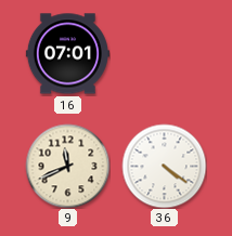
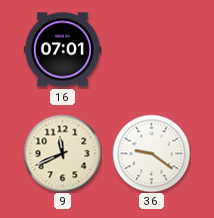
36: 4:21 -> 9:21
